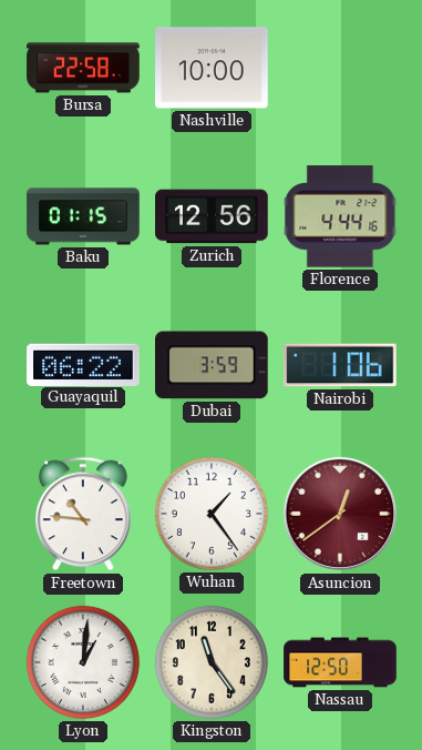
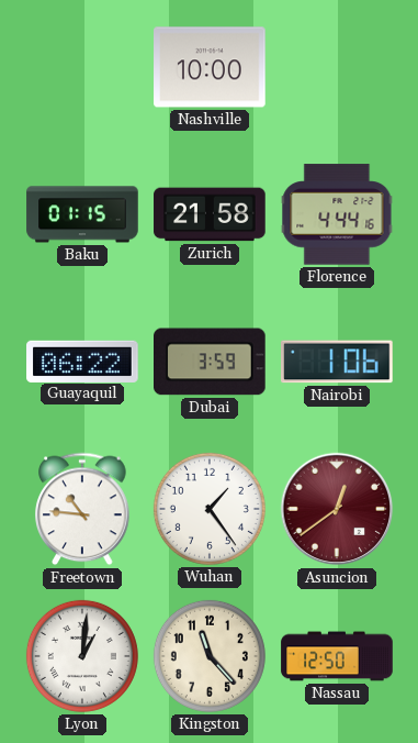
Bursa: 22:58 -> none
Zurich: 12:56 -> 21:58
Kingston: 11:24 -> 11:23
